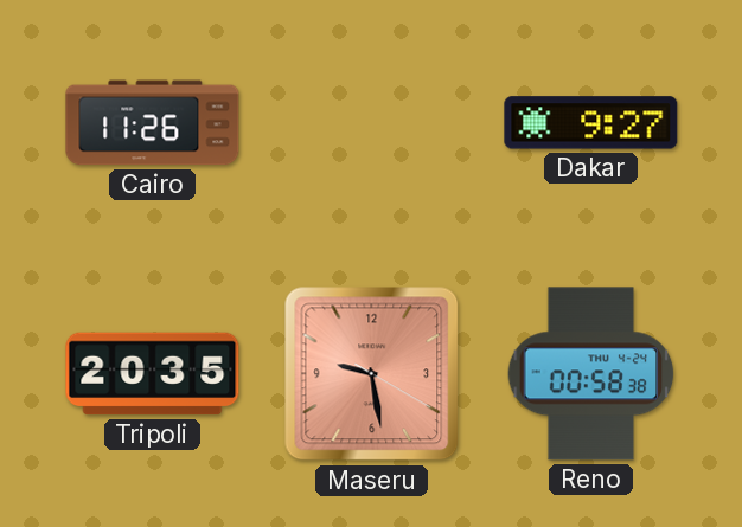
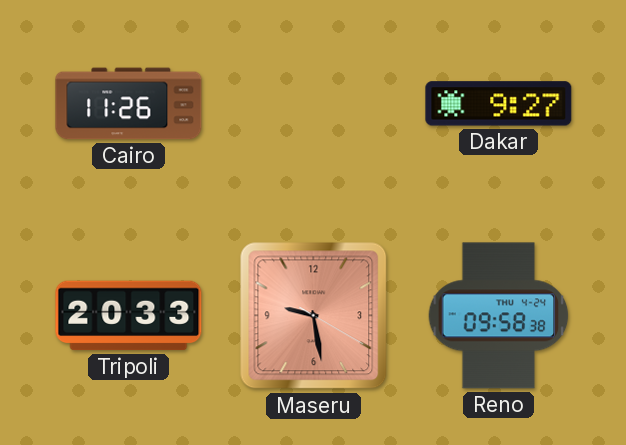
Tripoli: 20:35 -> 20:33
Reno: 00:58 -> 09:58
